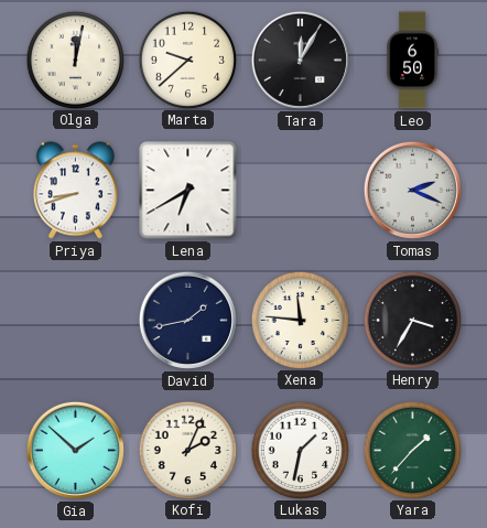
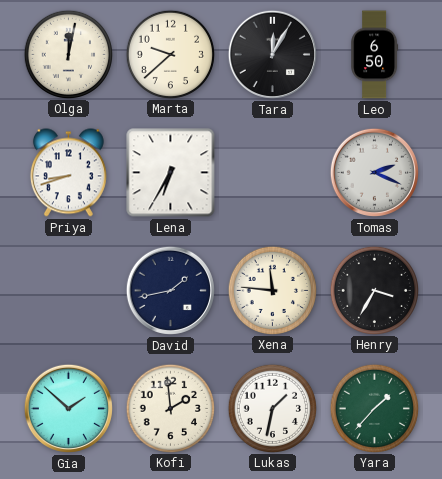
Lena: 6:40 -> 6:35
Kofi: 2:04 -> 1:59
